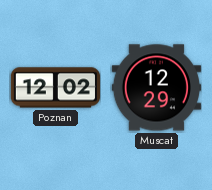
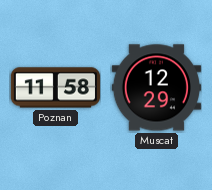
Poznan: 12:02 -> 11:58
